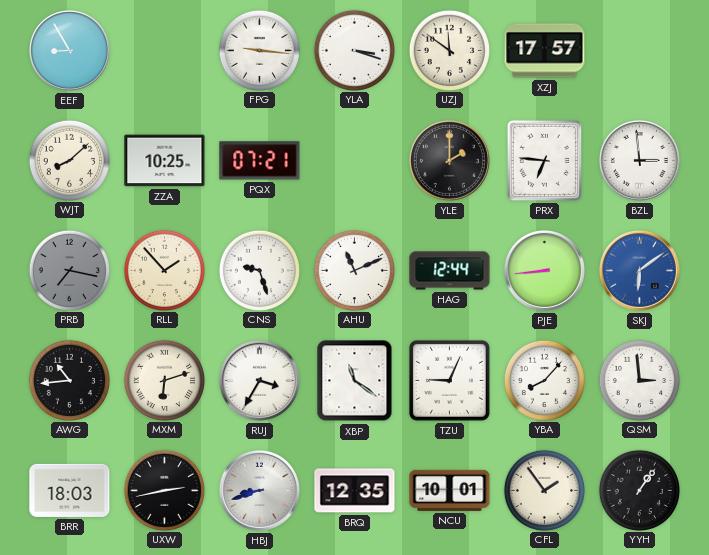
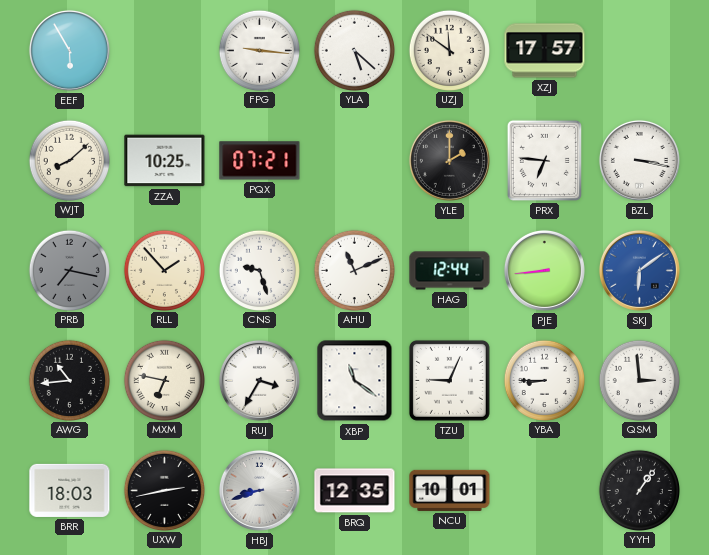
EEF: 8:55 -> 5:55
YLA: 3:18 -> 5:22
BZL: 2:59 -> 3:17
MXM: 6:12 -> 6:47
YBA: 8:07 -> 8:45
CFL: 1:54 -> none
